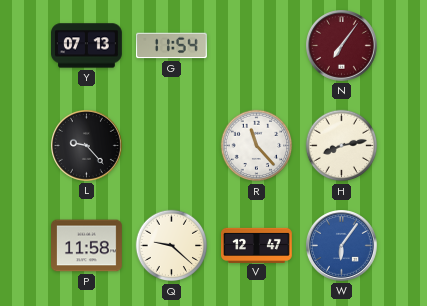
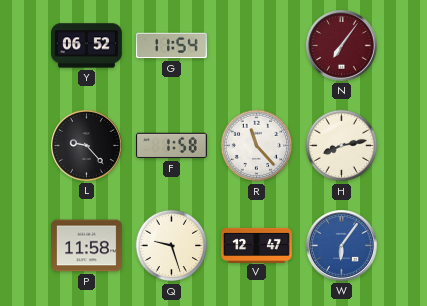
Y: 07:13 -> 06:52
F: none -> 1:58
Q: 9:22 -> 9:27
